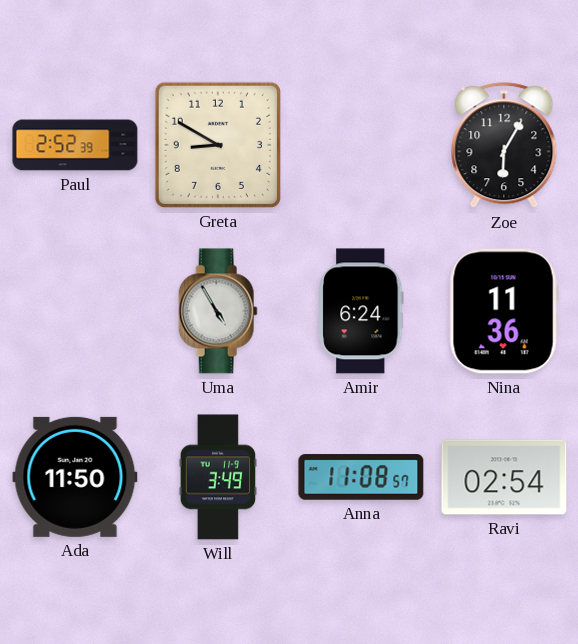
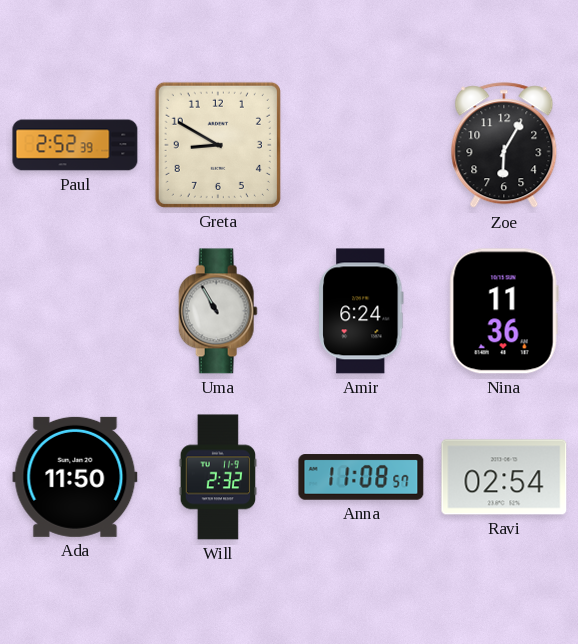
Uma: 4:55 -> 10:55
Will: 3:49 -> 2:32
